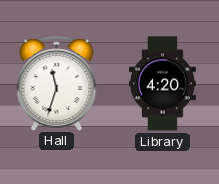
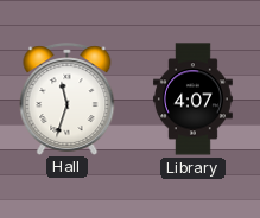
Library: 4:20 -> 4:07
